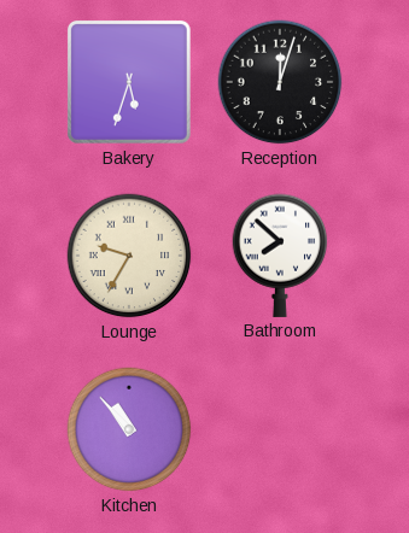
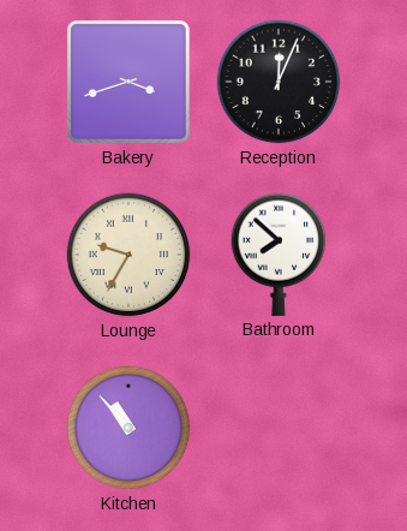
Bakery: 5:33 -> 3:42
Reception: 12:03 -> 12:04
